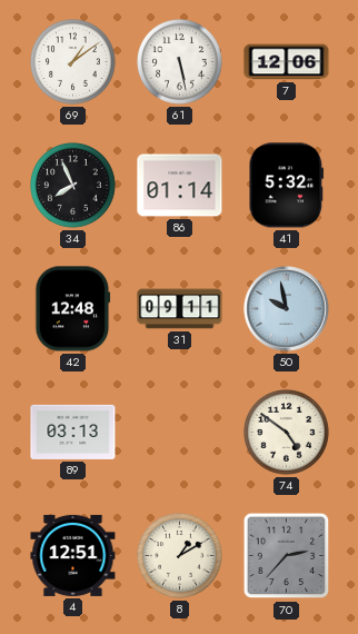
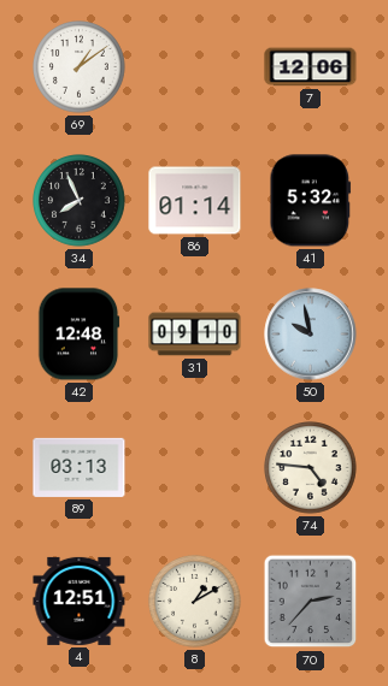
61: 5:28 -> none
31: 09:11 -> 09:10
74: 4:51 -> 4:46
